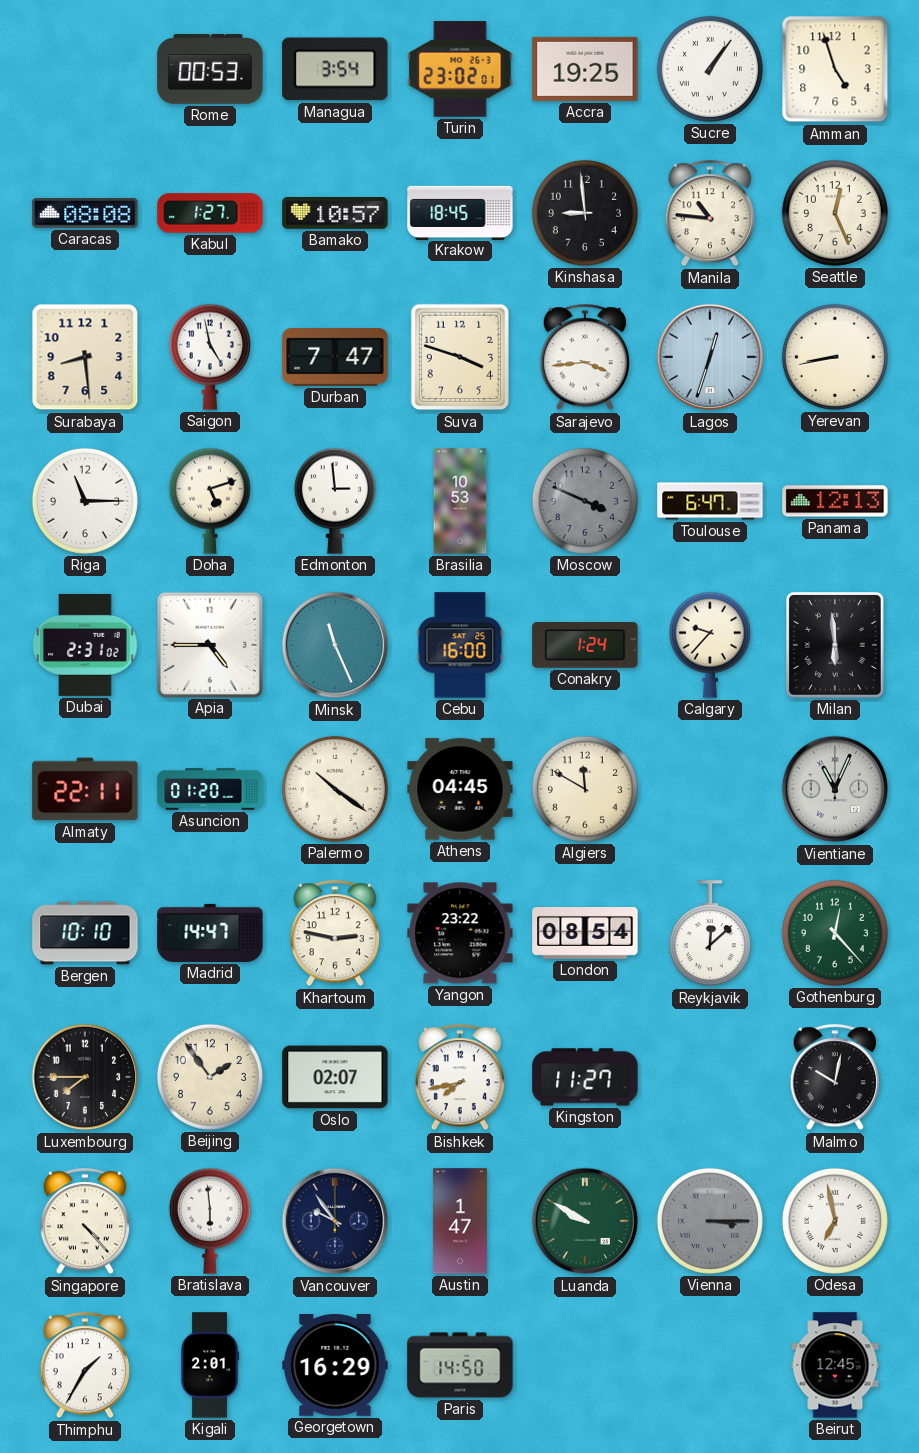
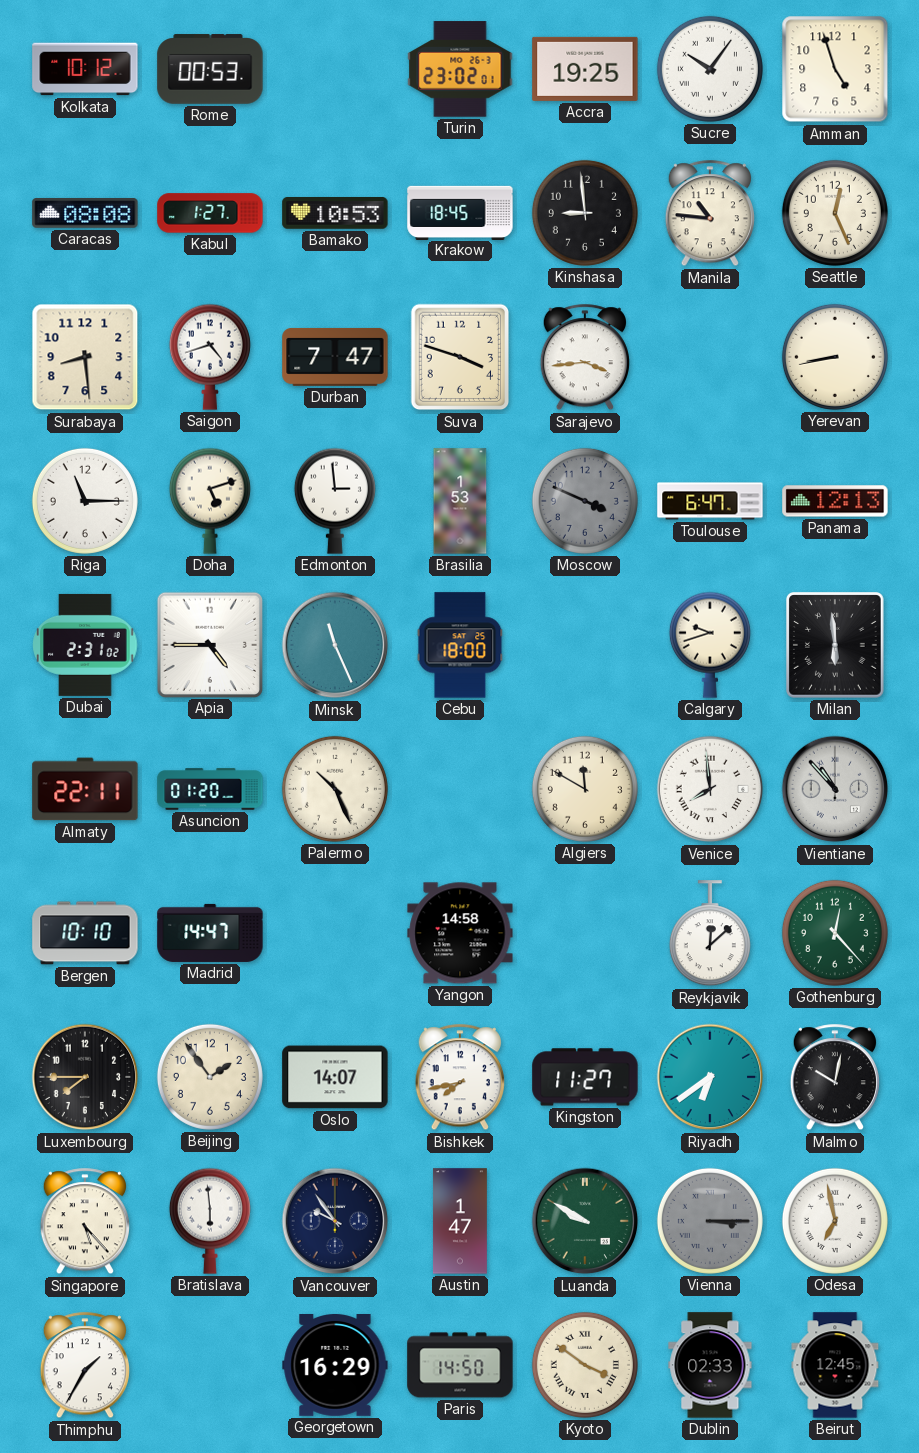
Kolkata: none -> 10:12
Managua: 3:54 -> none
Sucre: 1:06 -> 10:06
Bamako: 10:57 -> 10:53
Saigon: 4:58 -> 4:42
Lagos: 12:33 -> none
Brasilia: 10:53 -> 1:53
Cebu: 16:00 -> 18:00
Conakry: 1:24 -> none
Calgary: 9:37 -> 9:42
Palermo: 10:21 -> 10:26
Athens: 04:45 -> none
Venice: none -> 7:59
Vientiane: 11:04 -> 10:53
Khartoum: 2:47 -> none
Yangon: 23:22 -> 14:58
London: 08:54 -> none
Oslo: 02:07 -> 14:07
Riyadh: none -> 6:39
Singapore: 4:23 -> 5:23
Kigali: 2:01 -> none
Kyoto: none -> 3:51
Dublin: none -> 02:33
